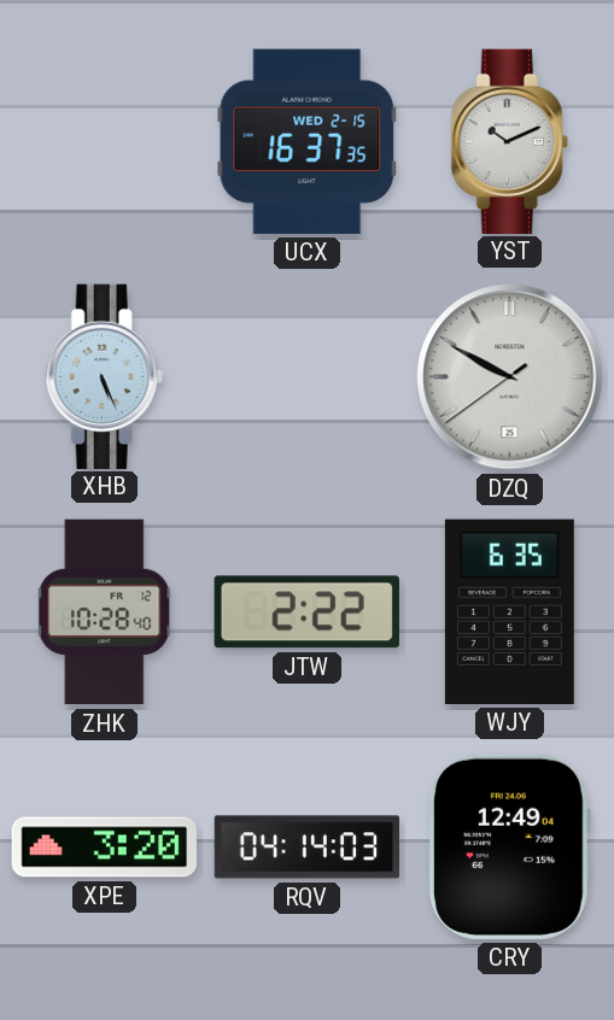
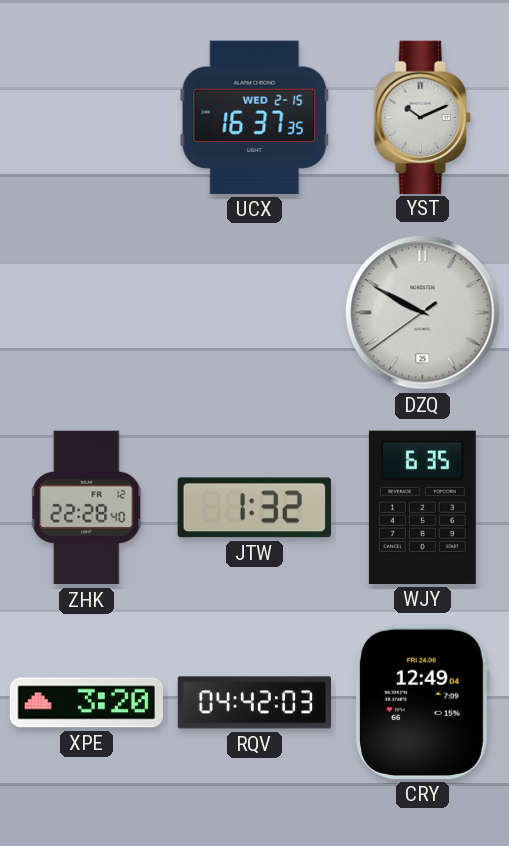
XHB: 5:26 -> none
ZHK: 10:28 -> 22:28
JTW: 2:22 -> 1:32
RQV: 04:14 -> 04:42
